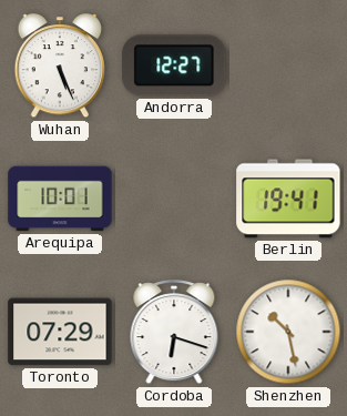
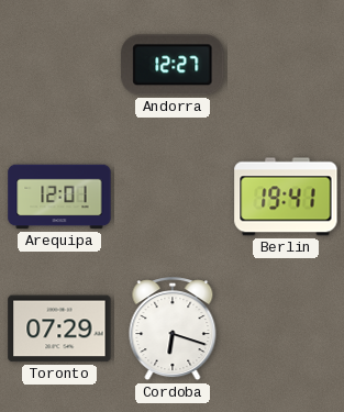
Wuhan: 5:26 -> none
Arequipa: 10:01 -> 12:01
Shenzhen: 10:28 -> none
